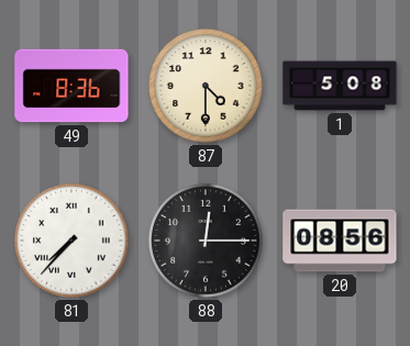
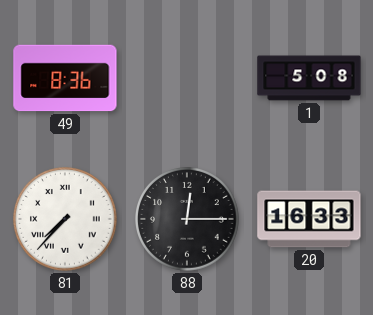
87: 4:30 -> none
20: 08:56 -> 16:33
